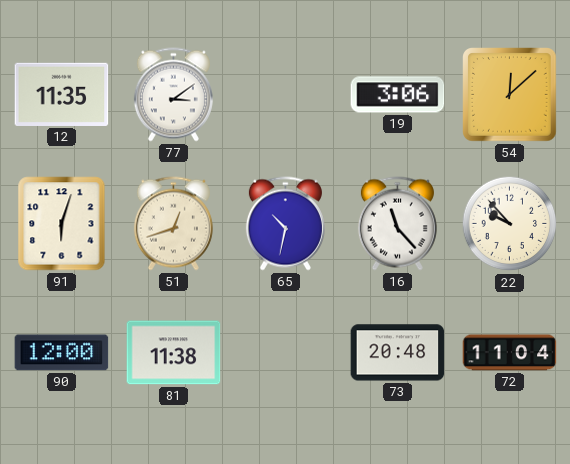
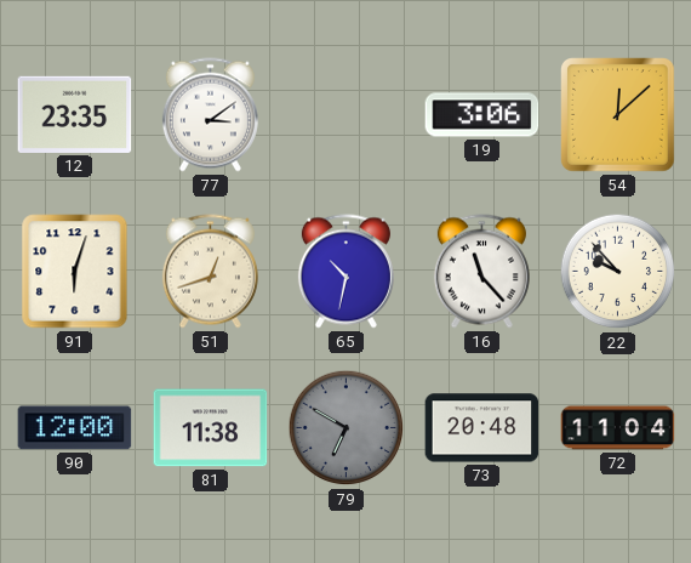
12: 11:35 -> 23:35
79: none -> 6:50
